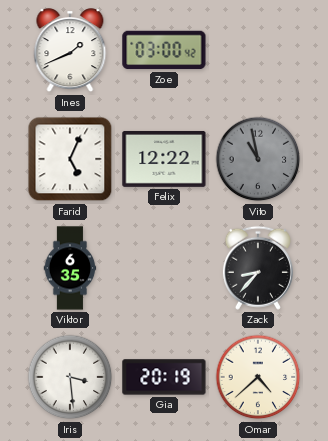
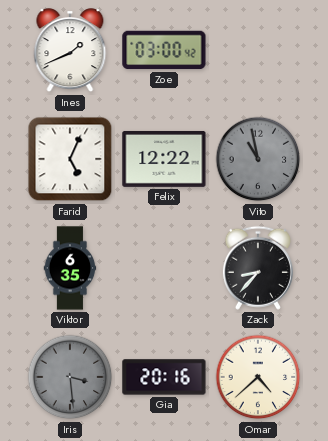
Iris dial: white -> grey
Gia: 20:19 -> 20:16
